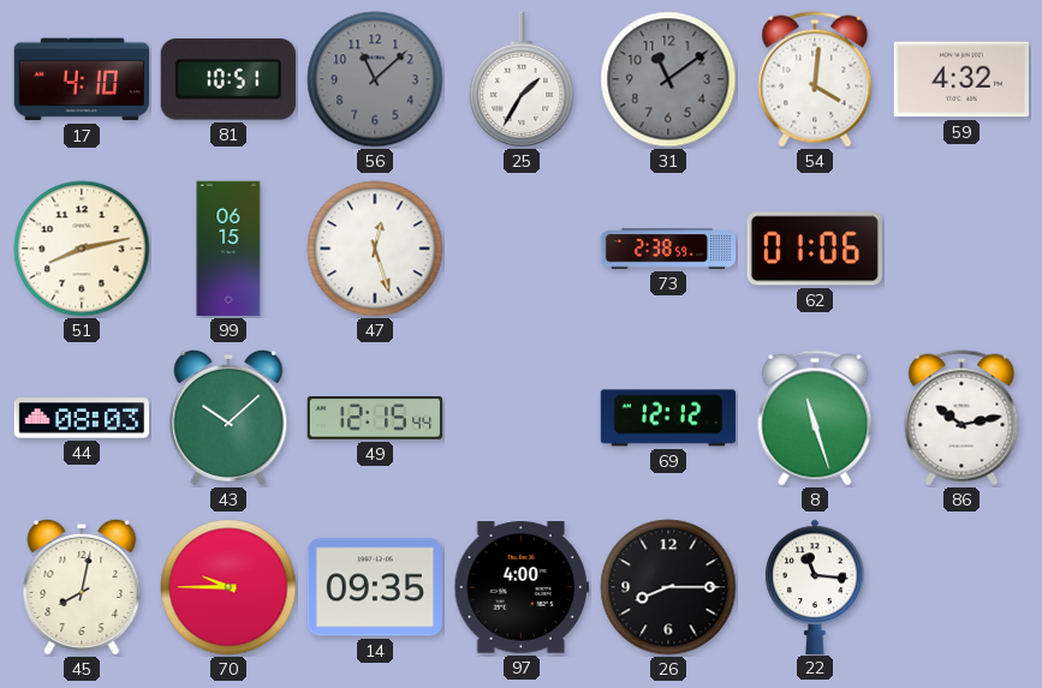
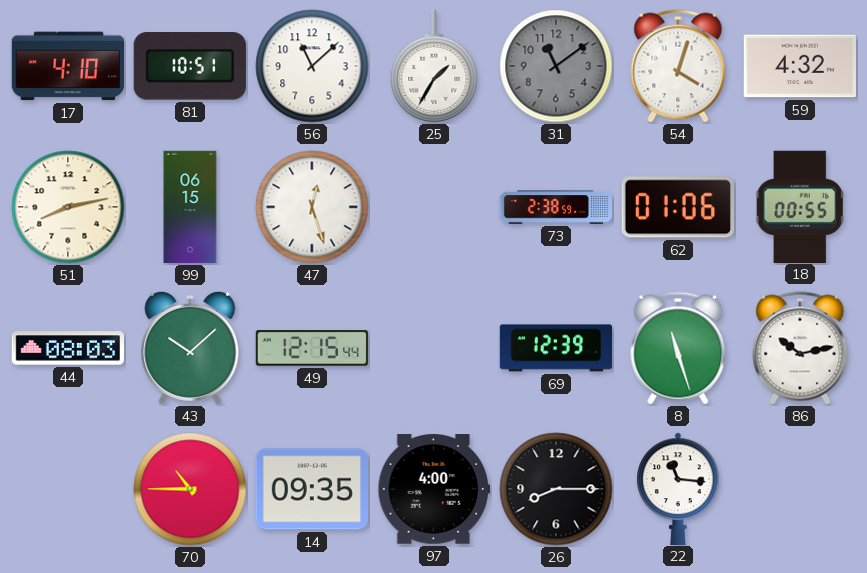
56 dial: grey -> white
54: 4:01 -> 4:03
18: none -> 00:55
69: 12:12 -> 12:39
45: 8:02 -> none
70: 9:45 -> 10:45
